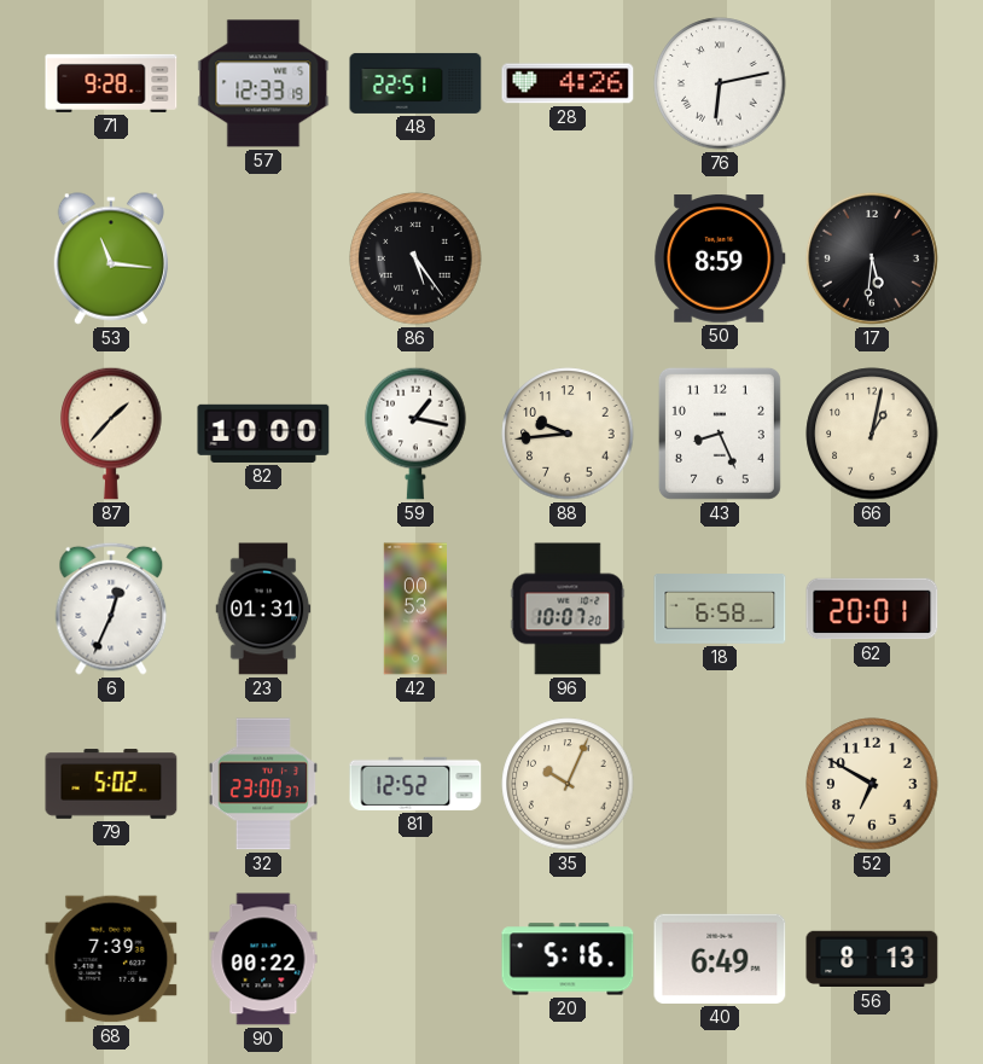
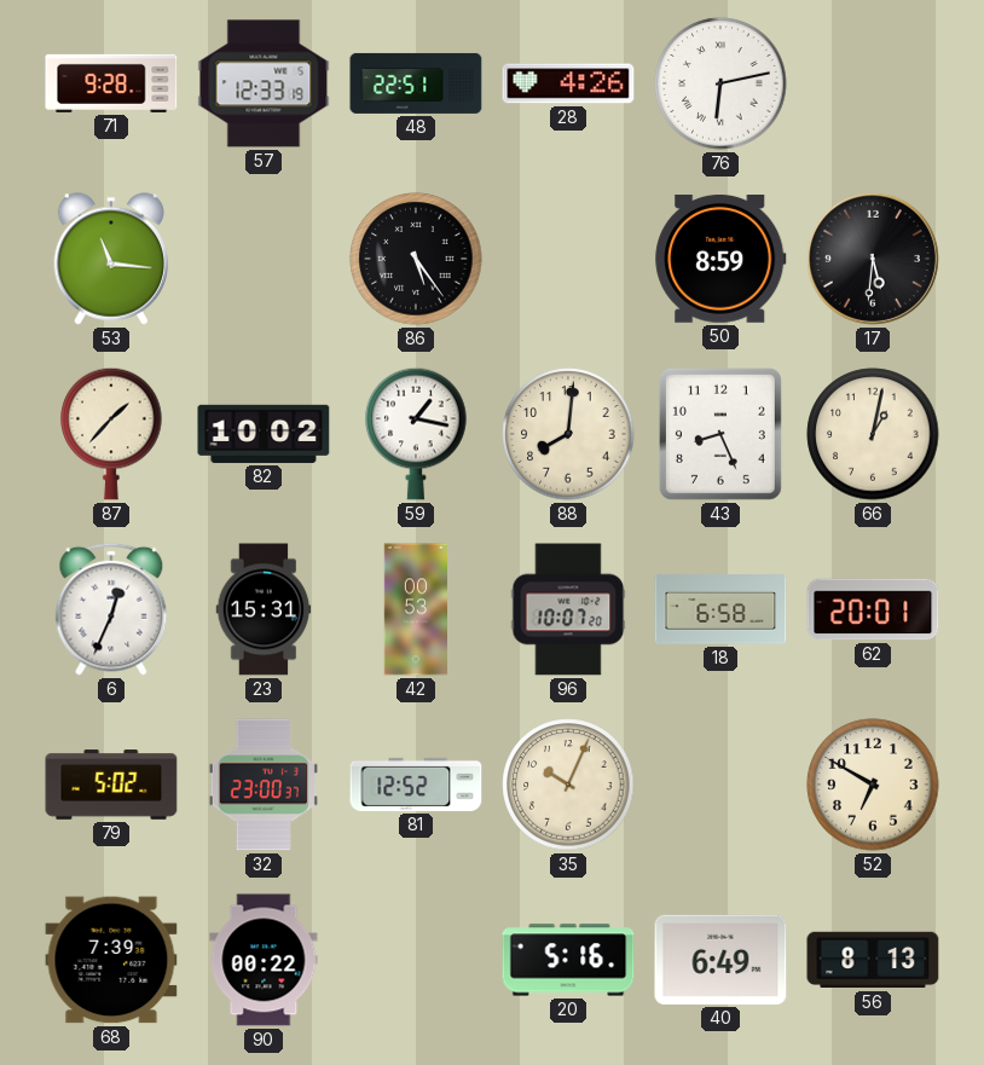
82: 10:00 -> 10:02
88: 9:44 -> 8:01
23: 01:31 -> 15:31
